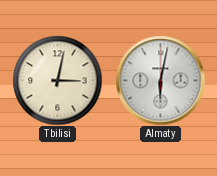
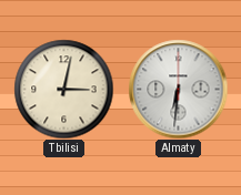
Almaty: 6:02 -> 6:31
